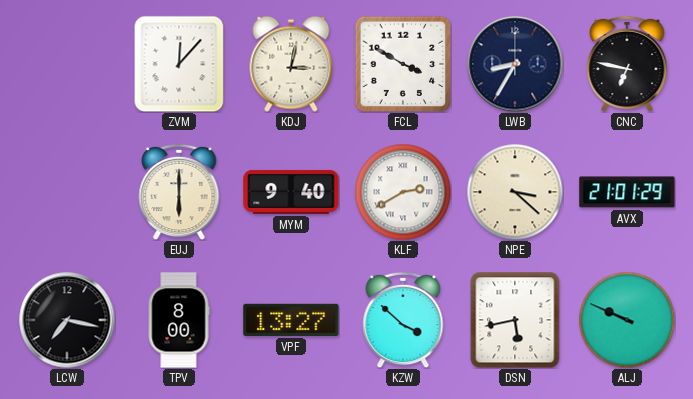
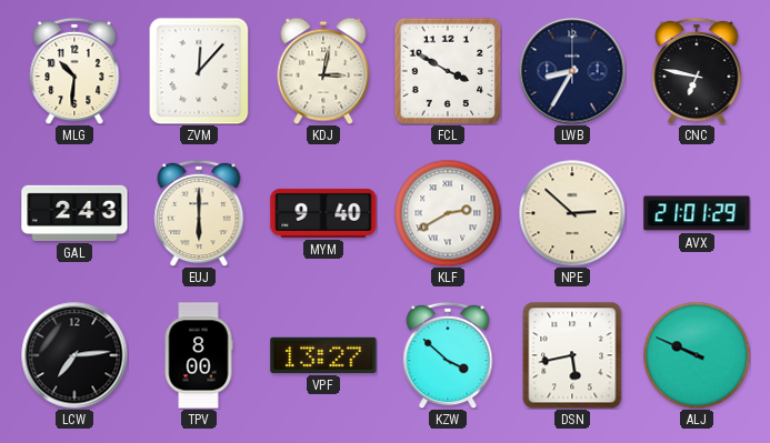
MLG: none -> 10:31
GAL: none -> 2:43
NPE: 3:22 -> 2:52
LCW: 7:17 -> 7:14
